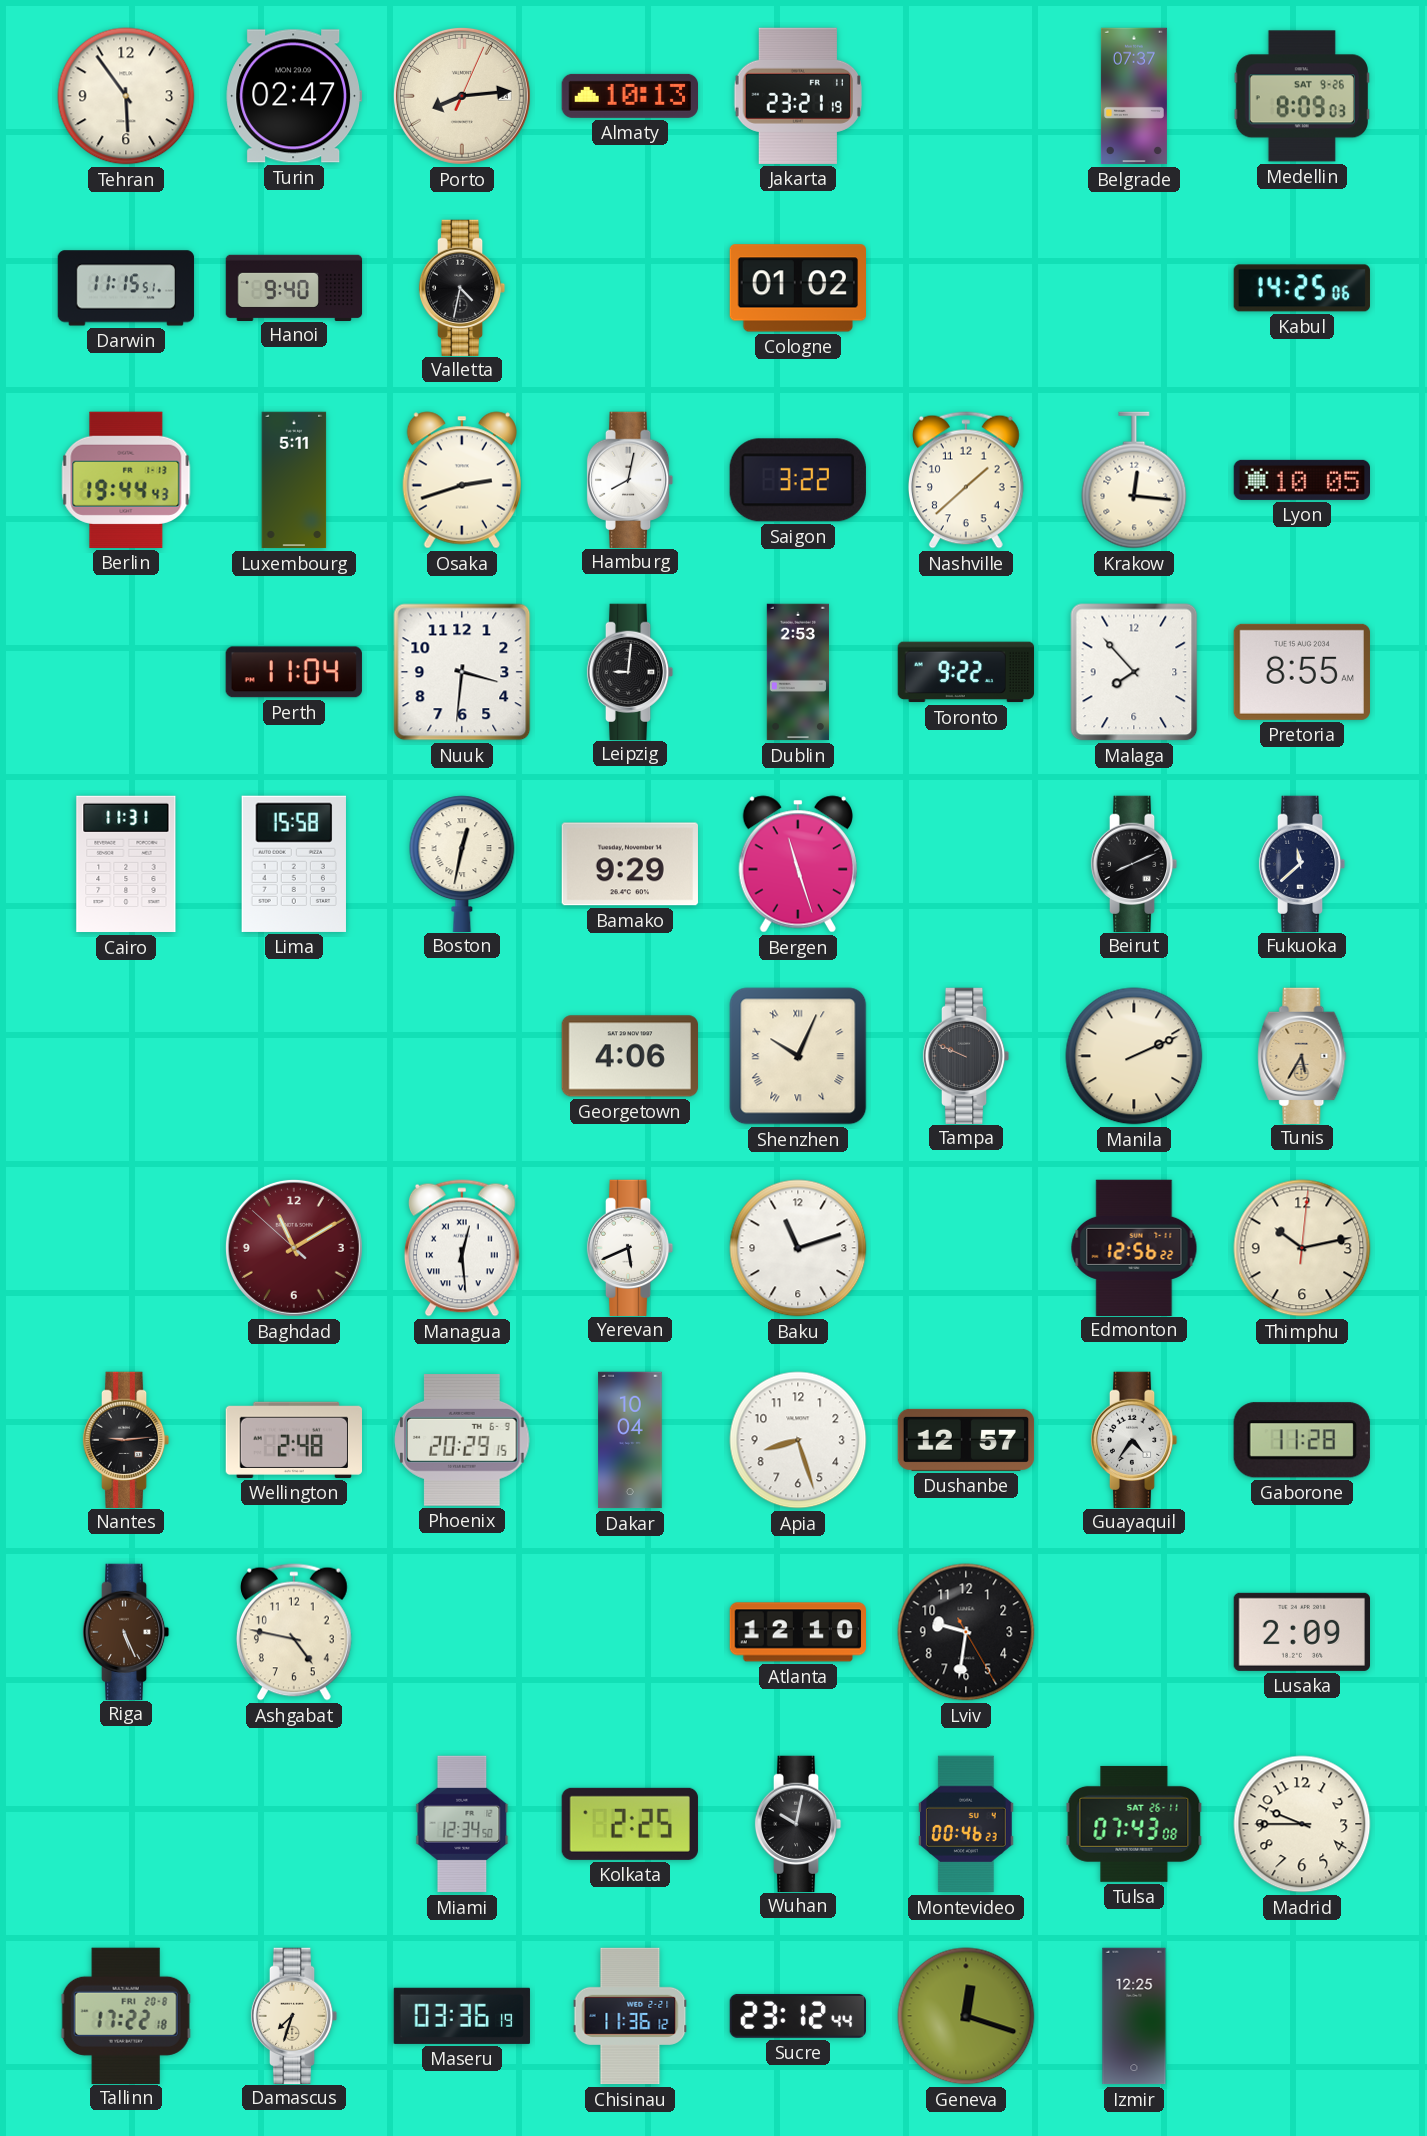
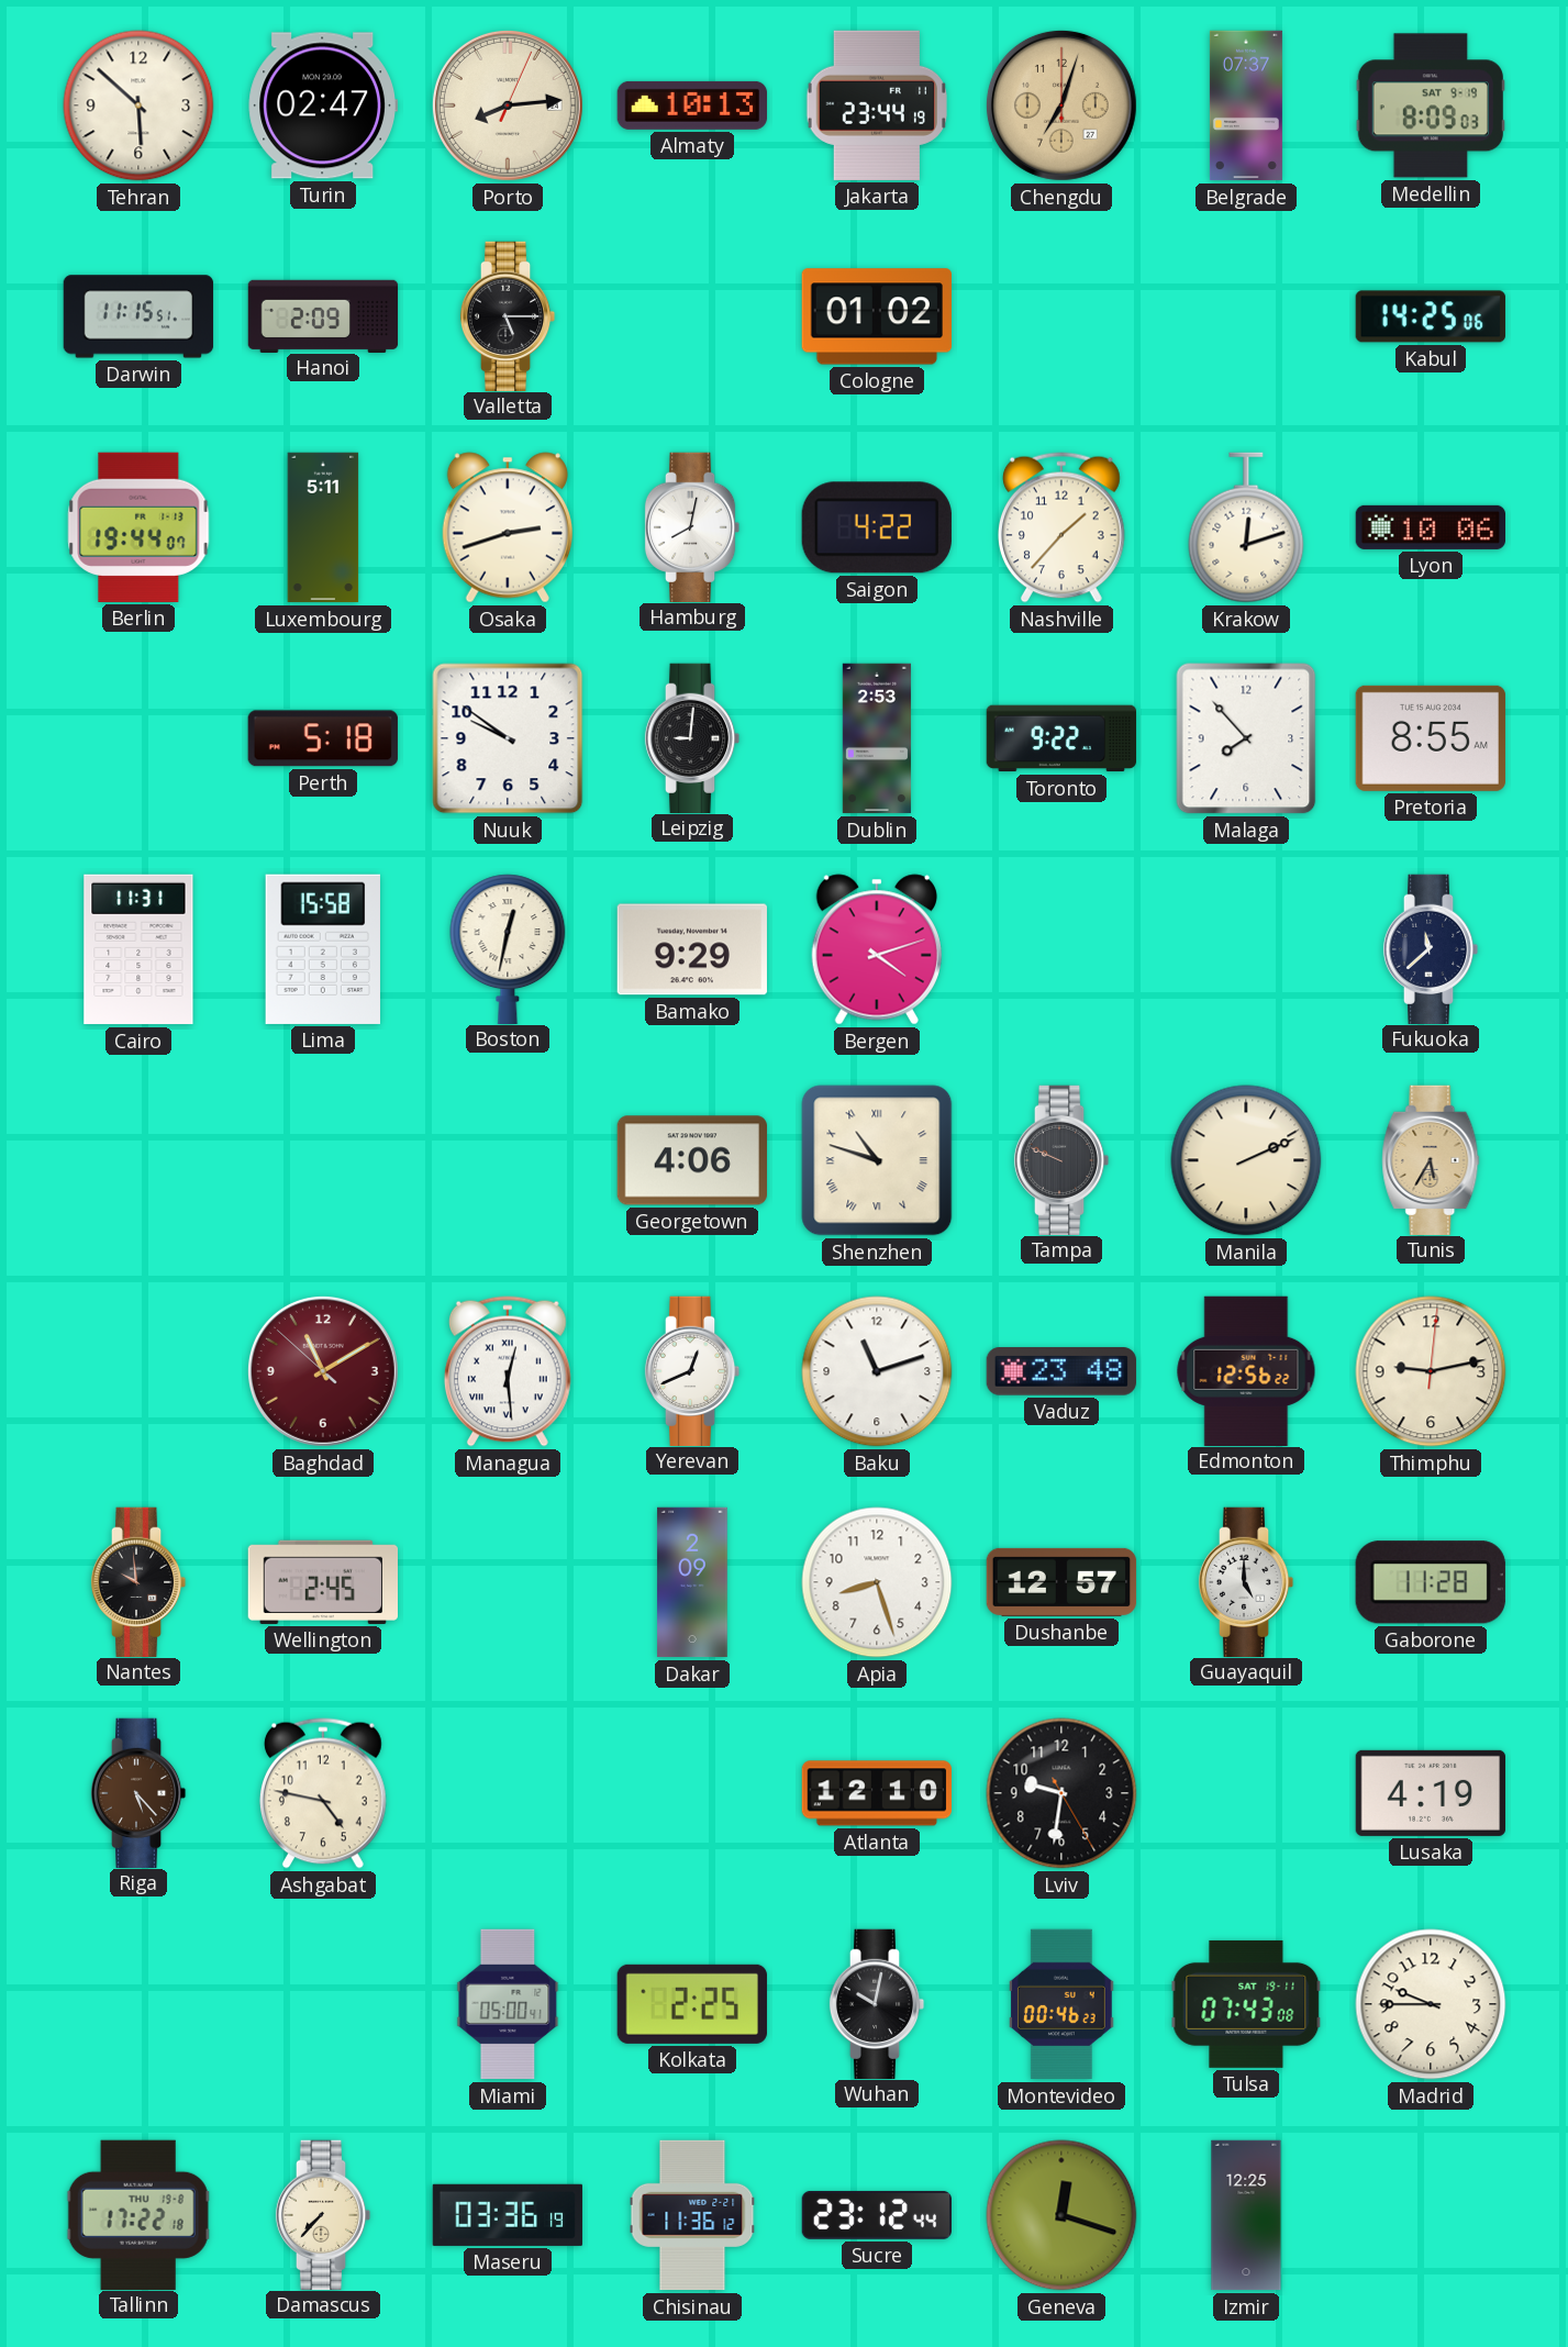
Tehran: 5:54 -> 5:52
Jakarta: 23:21 -> 23:44
Chengdu: none -> 7:03
Medellin date: SAT 9-26 -> SAT 9-19
Hanoi: 9:40 -> 2:09
Valletta: 4:32 -> 5:15
Berlin: 19:44:43 -> 19:44:07
Saigon: 3:22 -> 4:22
Nashville: 1:38 -> 1:37
Krakow: 12:16 -> 12:12
Lyon: 10:05 -> 10:06
Perth: 11:04 -> 5:18
Nuuk: 3:31 -> 9:51
Bergen: 11:27 -> 4:12
Beirut: 8:11 -> none
Shenzhen: 10:04 -> 10:48
Yerevan: 5:41 -> 12:41
Vaduz: none -> 23:48
Thimphu: 10:13 -> 9:13
Nantes: 9:14 -> 9:59
Wellington: 2:48 -> 2:45
Phoenix: 20:29 -> none
Dakar: 10:04 -> 2:09
Guayaquil: 4:36 -> 5:00
Riga: 5:26 -> 5:23
Lusaka: 2:09 -> 4:19
Miami: 12:34 -> 05:00
Tulsa date: SAT 26-11 -> SAT 19-11
Tallinn date: FRI 20-8 -> THU 19-8
Damascus: 7:33 -> 7:37
